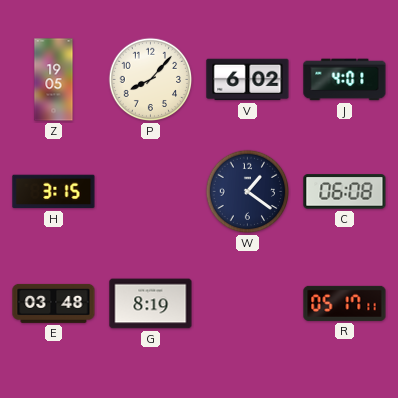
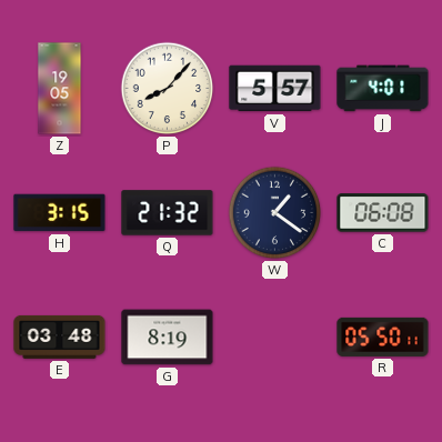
V: 6:02 -> 5:57
Q: none -> 21:32
R: 05:17 -> 05:50
